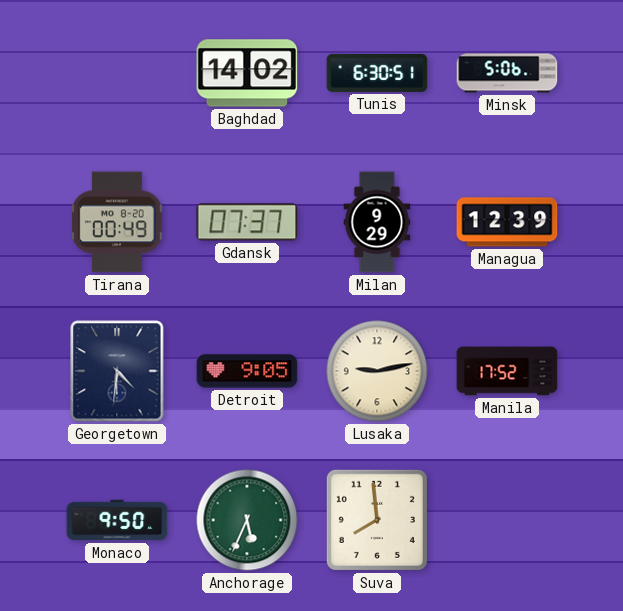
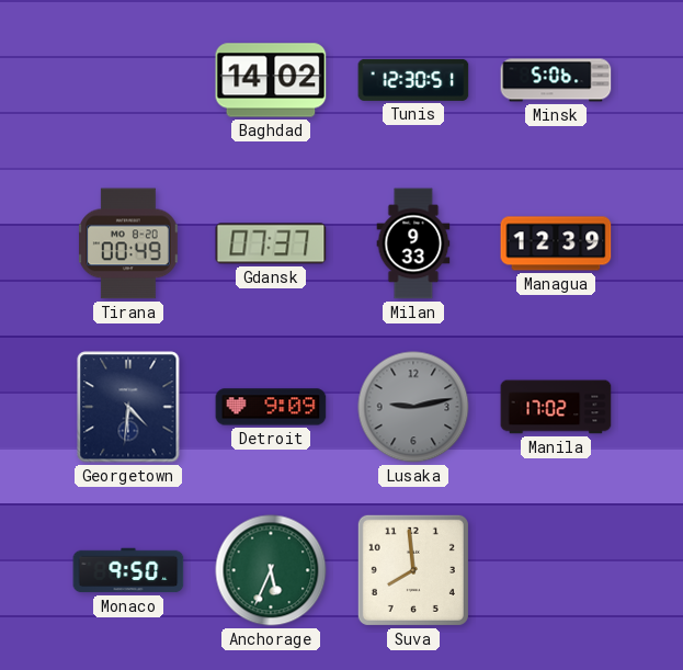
Tunis: 6:30 -> 12:30
Milan: 9:29 -> 9:33
Detroit: 9:05 -> 9:09
Lusaka dial: cream -> grey
Manila: 17:52 -> 17:02
